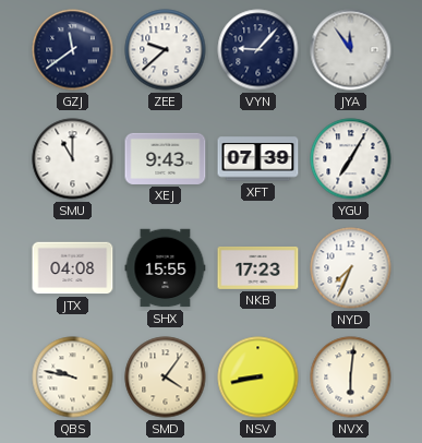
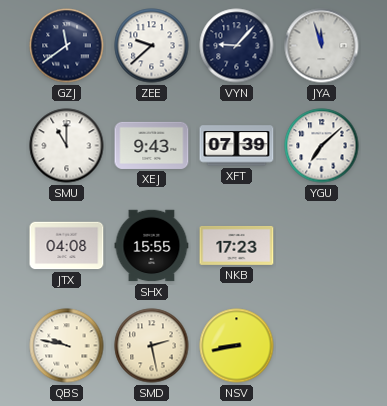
JYA: 11:54 -> 11:57
YGU: 7:05 -> 7:08
NYD: 7:34 -> none
SMD: 4:06 -> 2:28
NVX: 6:01 -> none
